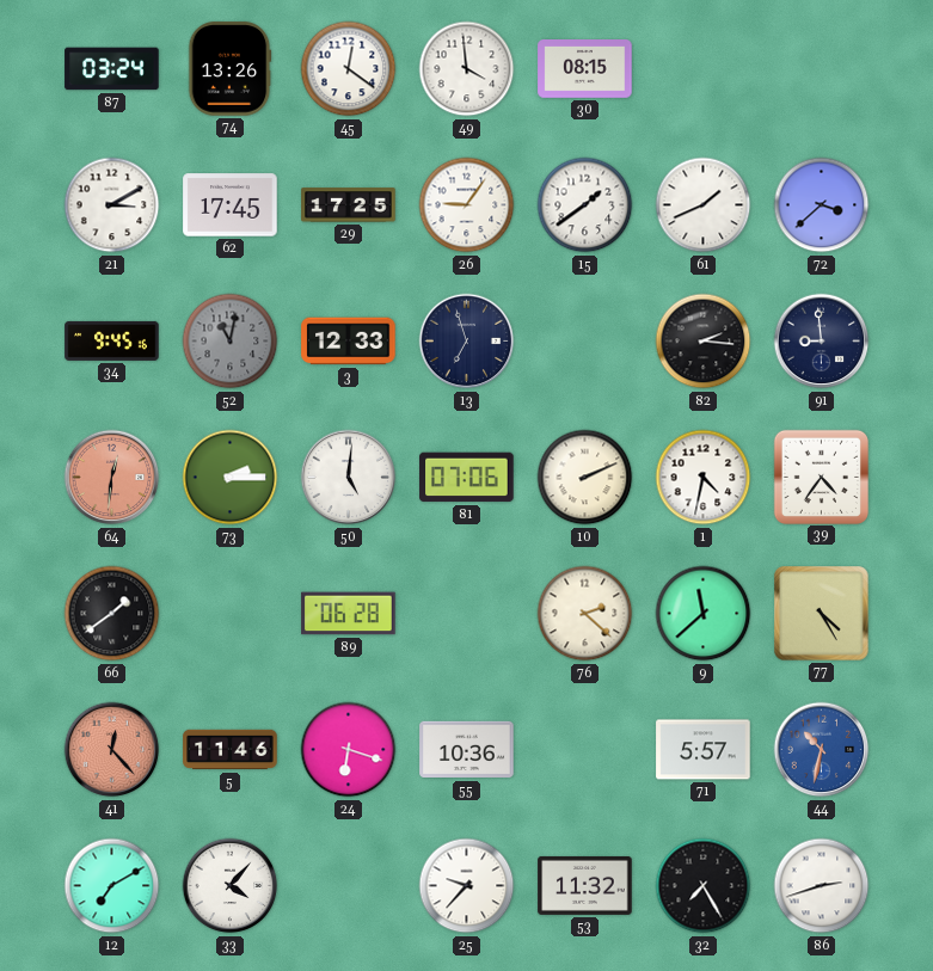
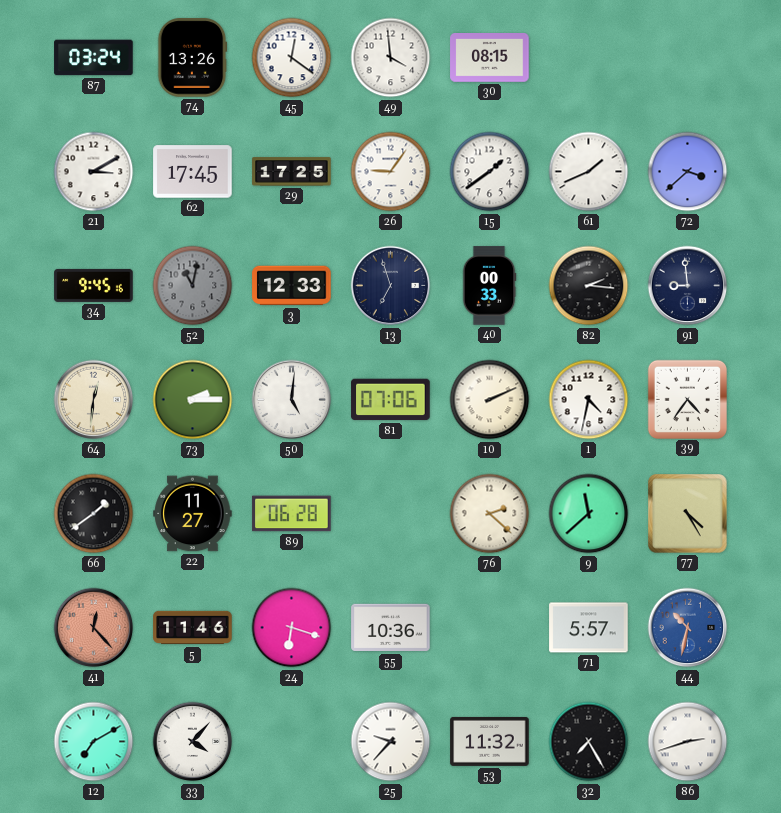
40: none -> 00:33
64 dial: salmon -> cream
22: none -> 11:27
